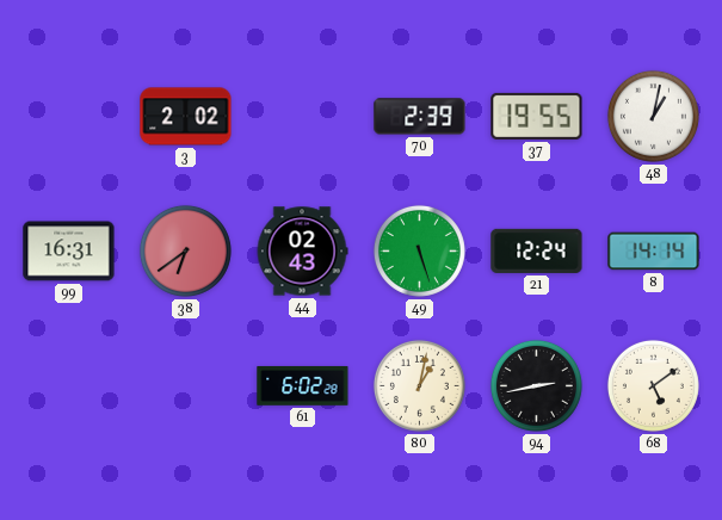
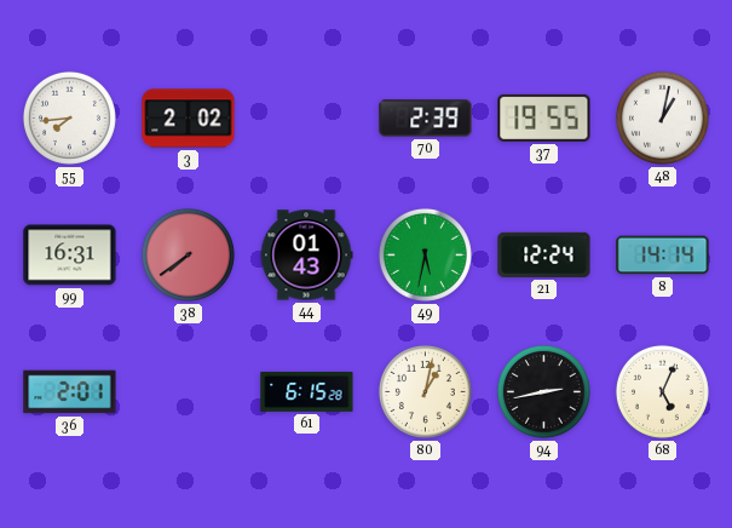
55: none -> 7:44
38: 6:39 -> 7:39
44: 02:43 -> 01:43
49: 5:27 -> 5:32
36: none -> 2:01
61: 6:02 -> 6:15
68: 5:09 -> 5:04
